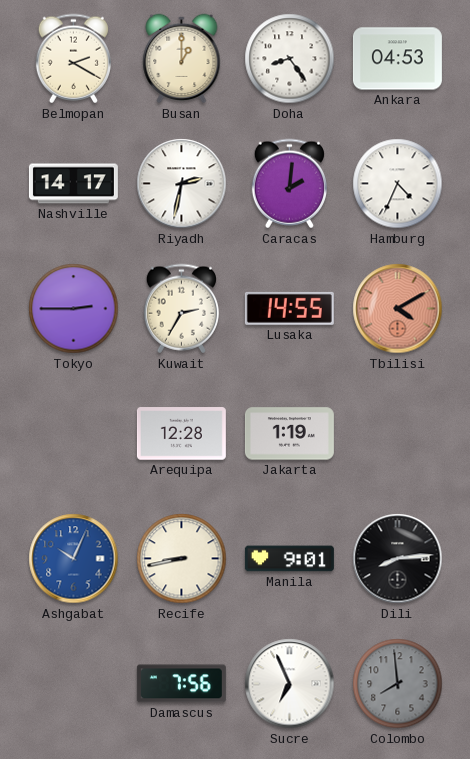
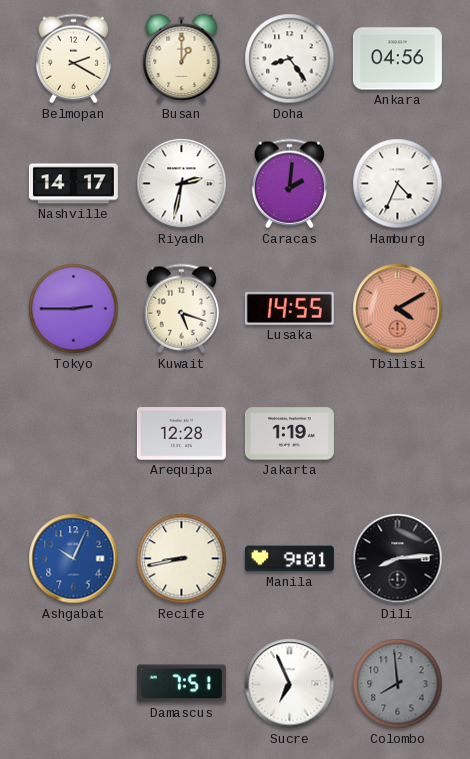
Ankara: 04:53 -> 04:56
Kuwait: 2:35 -> 5:18
Damascus: 7:56 -> 7:51
